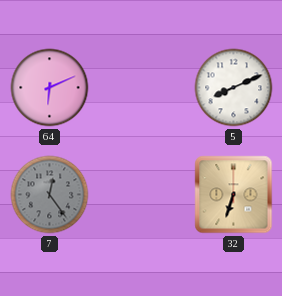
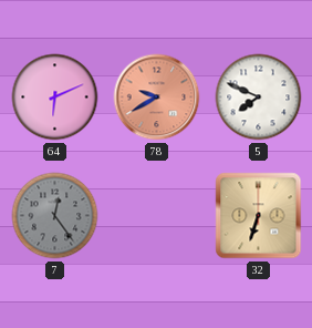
78: none -> 9:40
5: 8:11 -> 7:49
